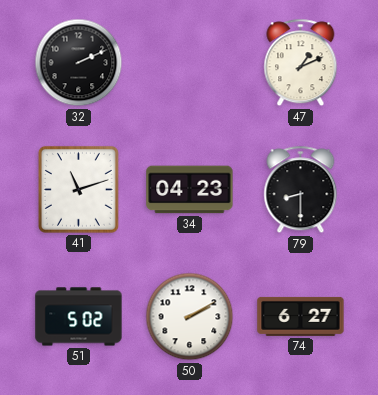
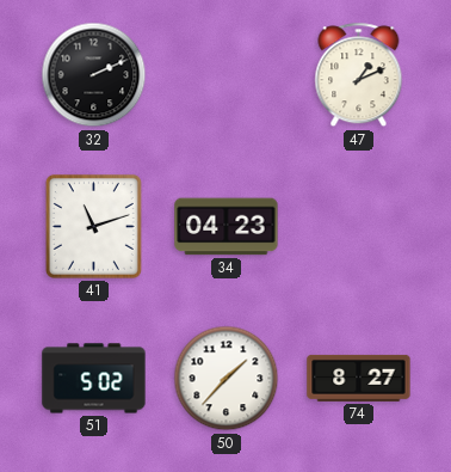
79: 8:30 -> none
50: 2:10 -> 1:37
74: 6:27 -> 8:27
